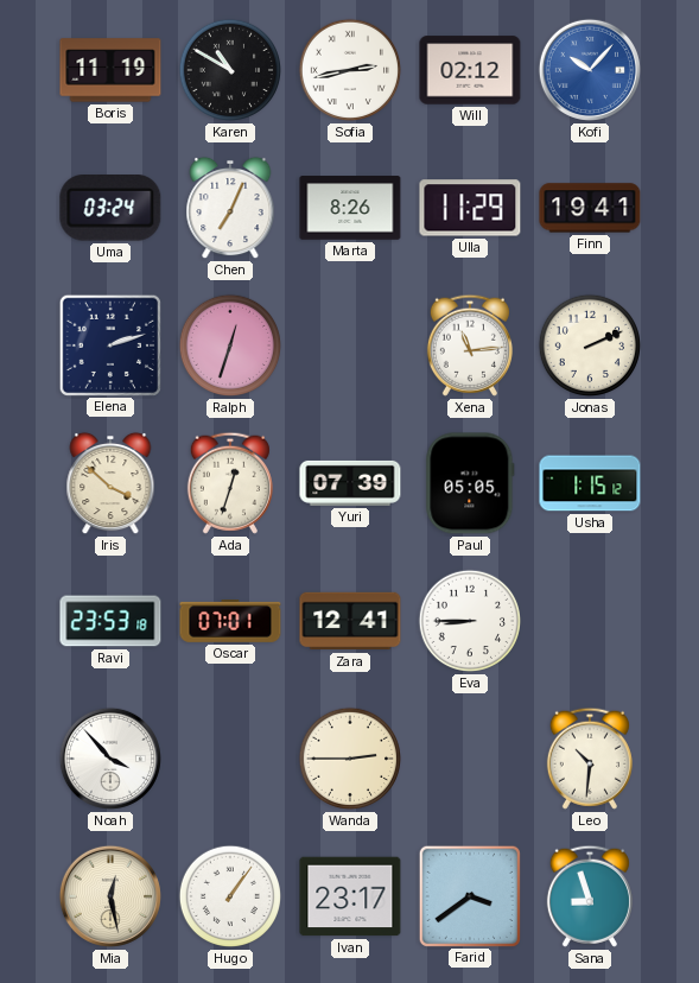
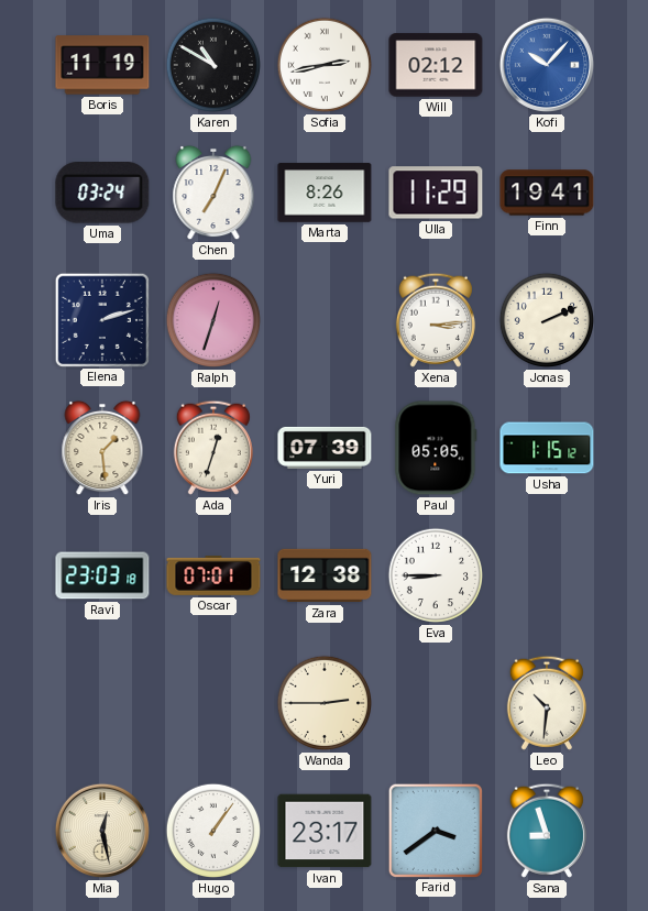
Xena: 11:14 -> 3:14
Iris: 3:52 -> 1:29
Ravi: 23:53 -> 23:03
Zara: 12:41 -> 12:38
Noah: 3:53 -> none
